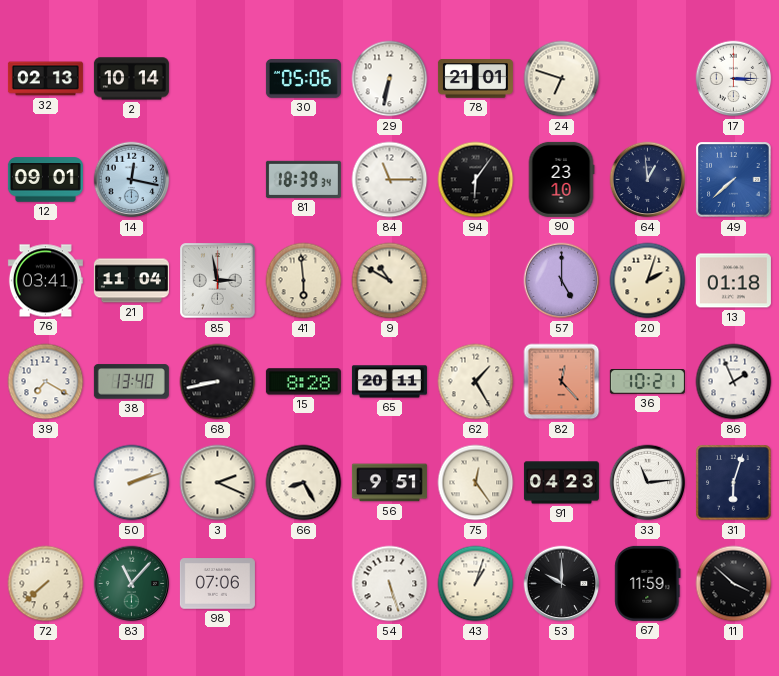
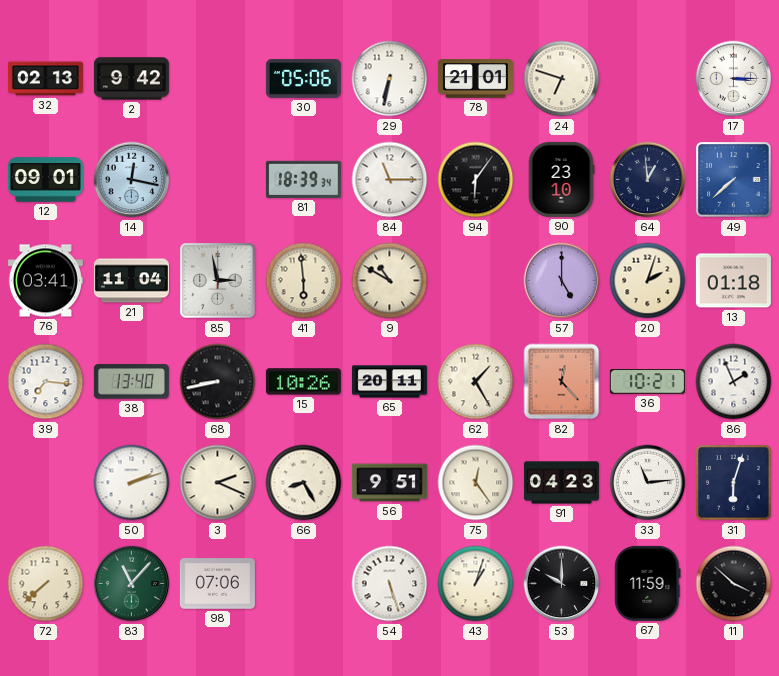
2: 10:14 -> 9:42
39: 7:20 -> 7:16
15: 8:28 -> 10:26
